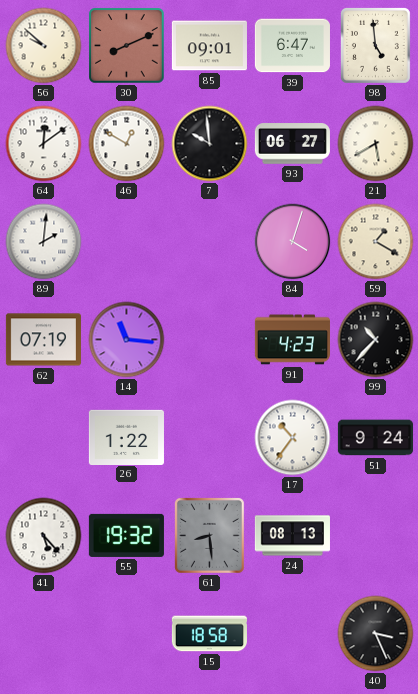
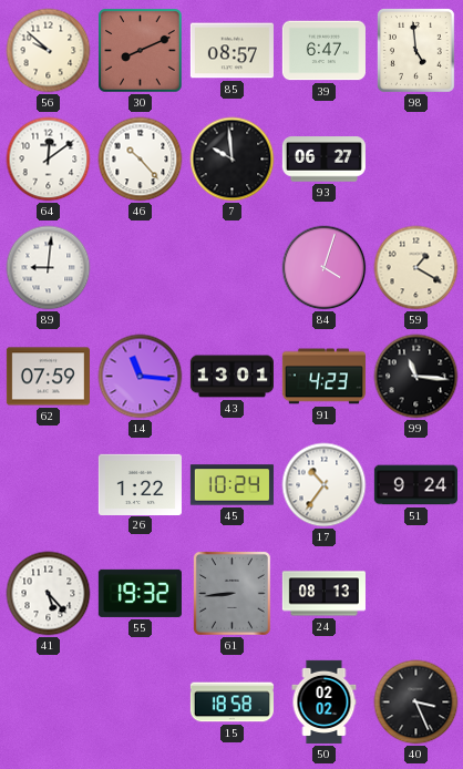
85: 09:01 -> 08:57
46: 12:50 -> 10:23
21: 5:40 -> none
89: 2:01 -> 9:01
62: 07:19 -> 07:59
43: none -> 13:01
99: 10:37 -> 11:16
45: none -> 10:24
61: 8:29 -> 8:44
50: none -> 02:02
